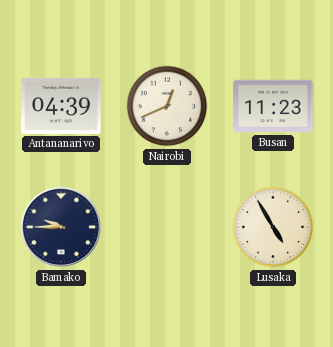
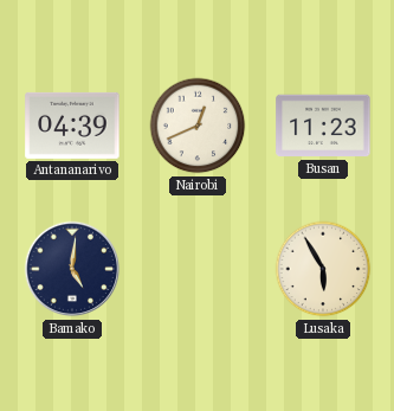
Bamako: 9:45 -> 5:01
Lusaka: 4:55 -> 5:55
